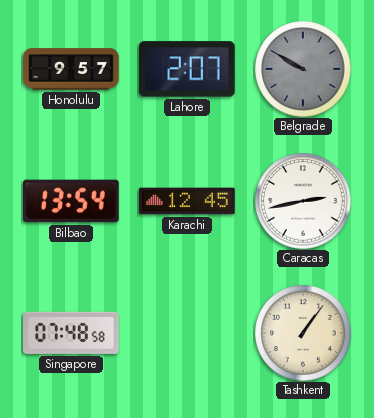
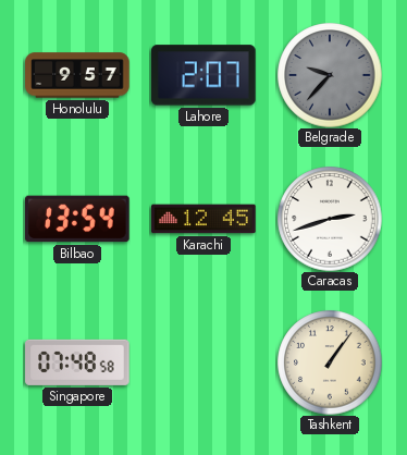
Belgrade: 9:50 -> 9:37
Caracas: 2:43 -> 2:42
